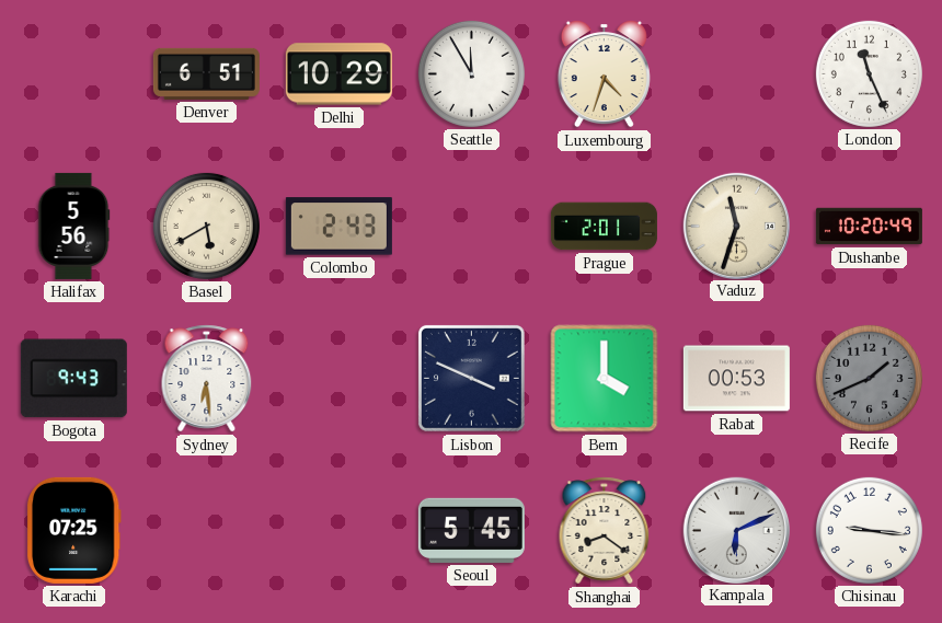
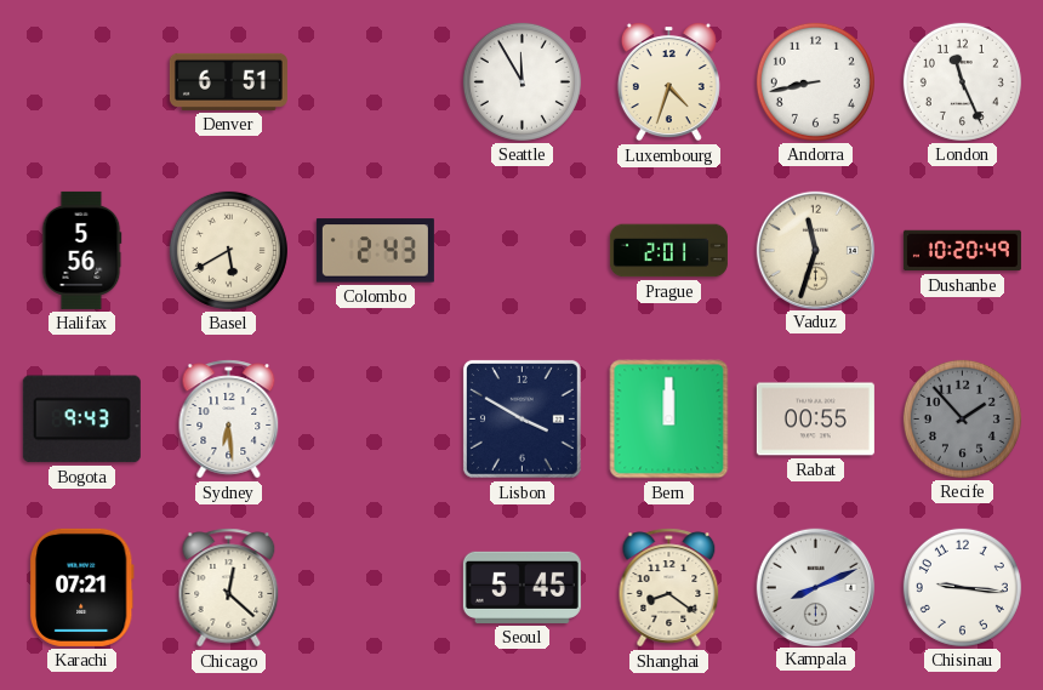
Delhi: 10:29 -> none
Andorra: none -> 8:43
Lisbon: 3:49 -> 3:50
Bern: 4:00 -> 12:00
Rabat: 00:53 -> 00:55
Recife: 1:41 -> 1:53
Karachi: 07:25 -> 07:21
Chicago: none -> 12:22
Kampala: 6:11 -> 8:11
